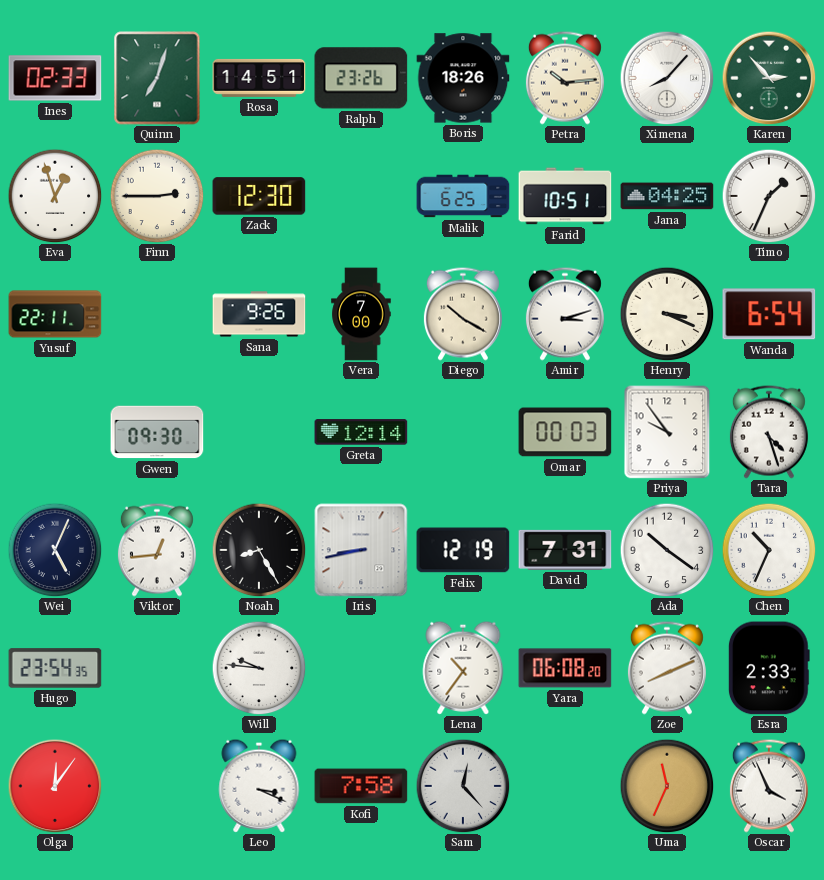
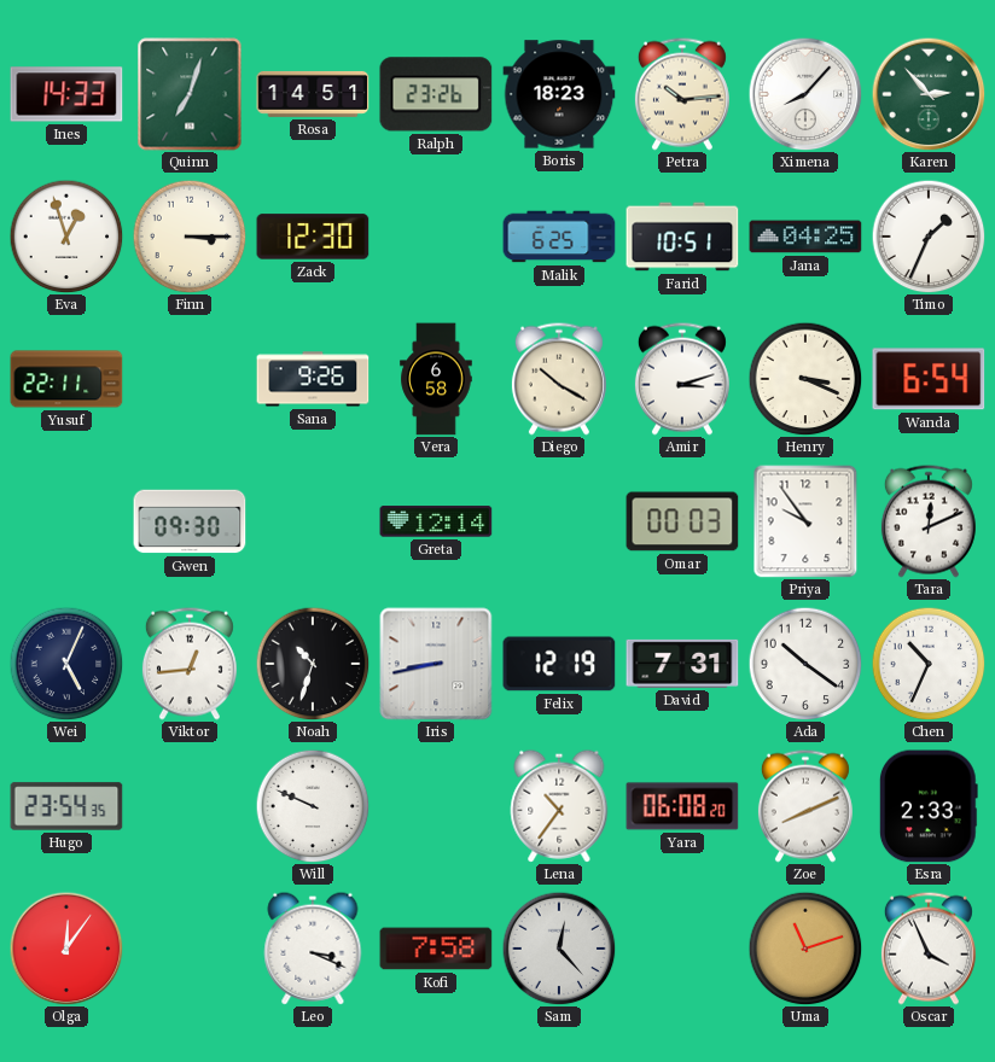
Ines: 02:33 -> 14:33
Boris: 18:26 -> 18:23
Finn: 2:45 -> 3:15
Vera: 7:00 -> 6:58
Tara: 4:27 -> 12:11
Noah: 8:25 -> 10:33
Will: 9:46 -> 9:49
Uma: 11:34 -> 11:12
